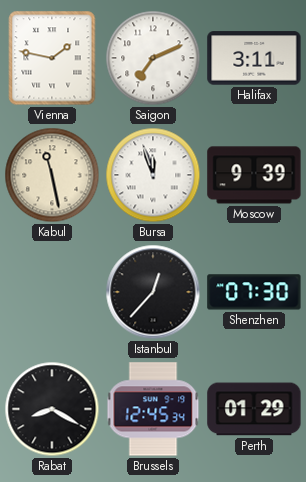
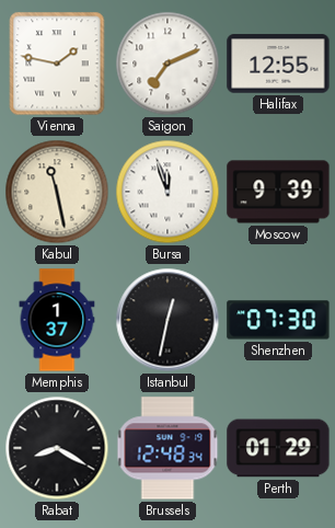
Halifax: 3:11 -> 12:55
Memphis: none -> 1:37
Istanbul: 12:37 -> 12:32
Brussels: 12:45 -> 12:48
